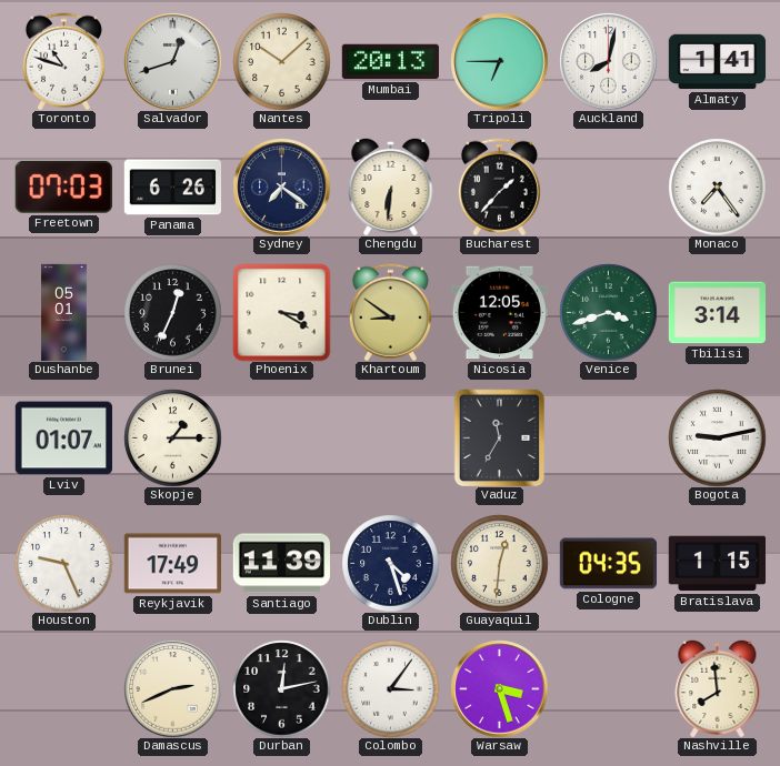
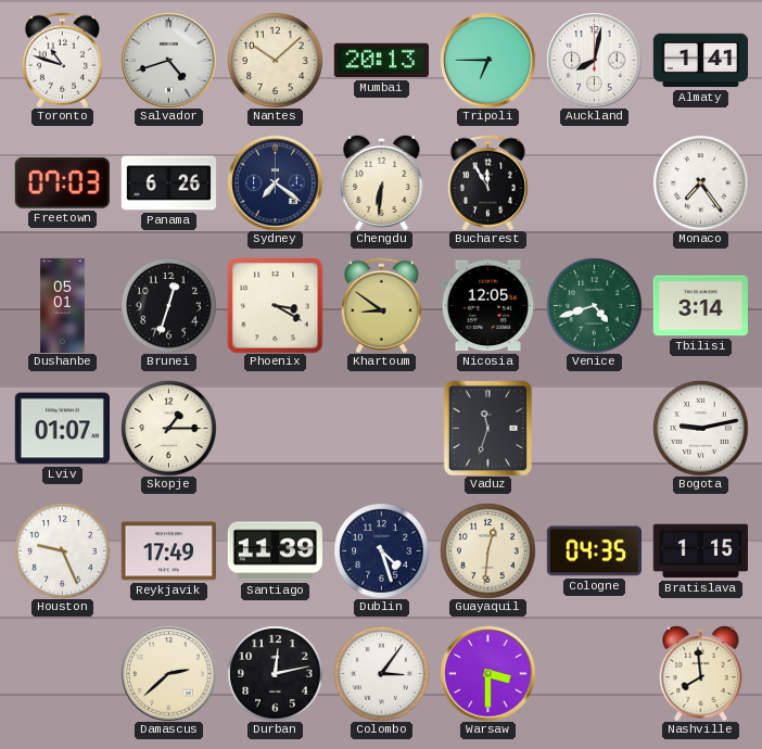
Salvador: 12:42 -> 4:42
Bucharest: 1:37 -> 11:55
Brunei: 12:34 -> 12:33
Venice: 3:42 -> 4:42
Vaduz: 11:35 -> 11:33
Damascus: 2:41 -> 2:38
Warsaw: 3:27 -> 3:30
